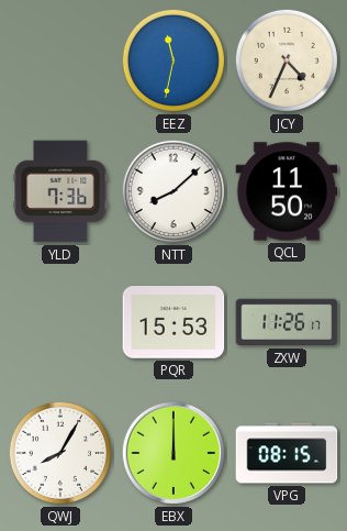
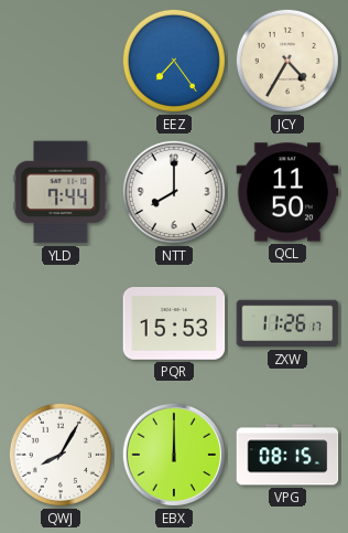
EEZ: 11:32 -> 7:24
JCY: 4:34 -> 4:35
YLD: 7:36 -> 7:44
NTT: 8:08 -> 8:00
